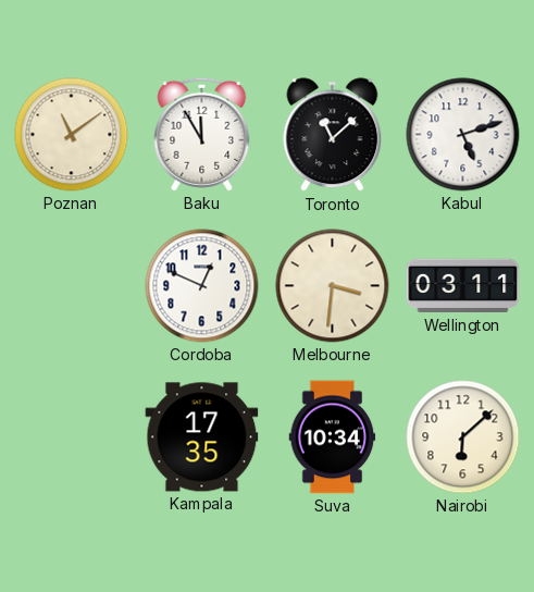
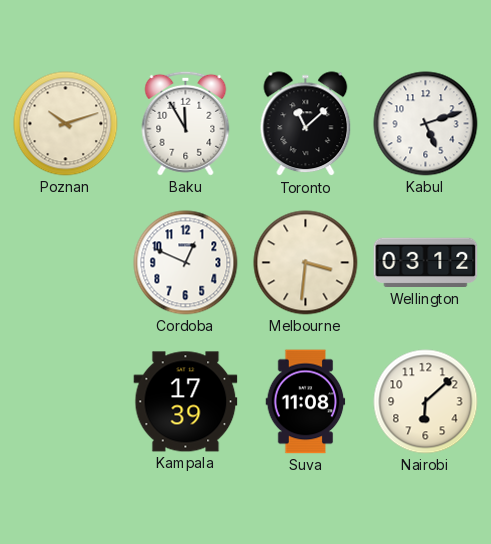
Poznan: 11:09 -> 10:12
Wellington: 03:11 -> 03:12
Kampala: 17:35 -> 17:39
Suva: 10:34 -> 11:08
